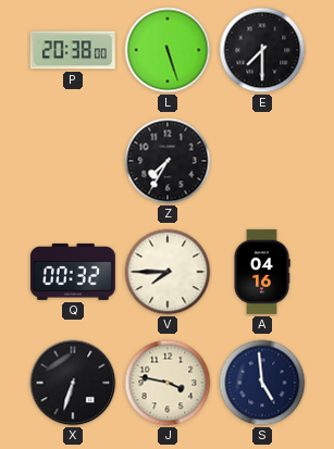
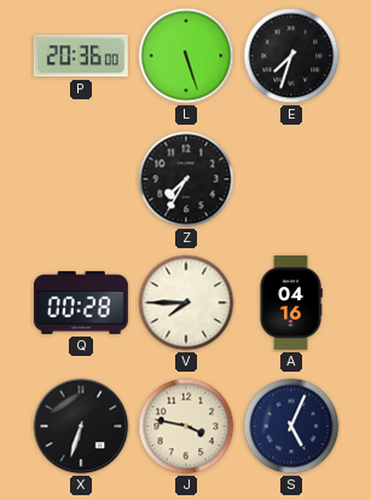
P: 20:38 -> 20:36
E: 7:30 -> 7:33
Q: 00:32 -> 00:28
S: 4:59 -> 5:04
